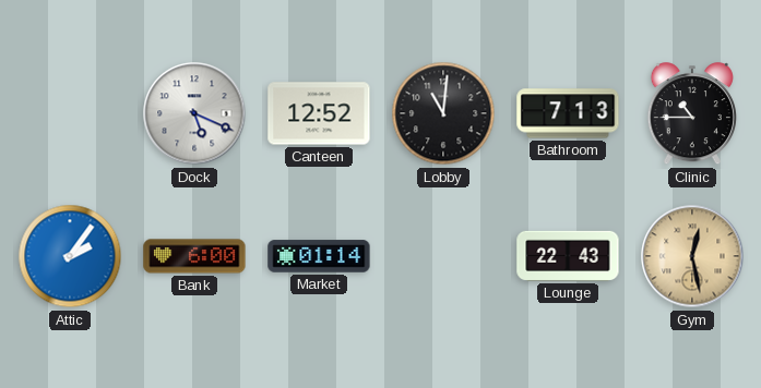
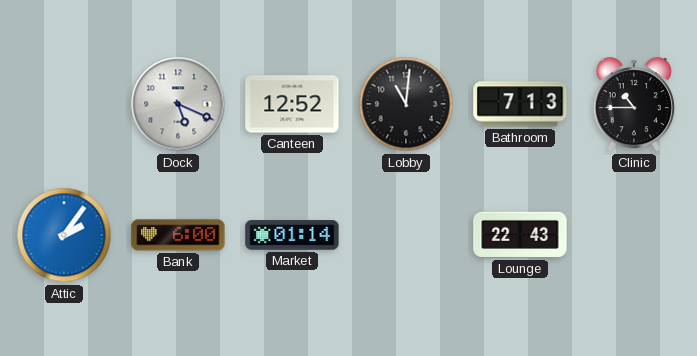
Gym: 12:28 -> none
